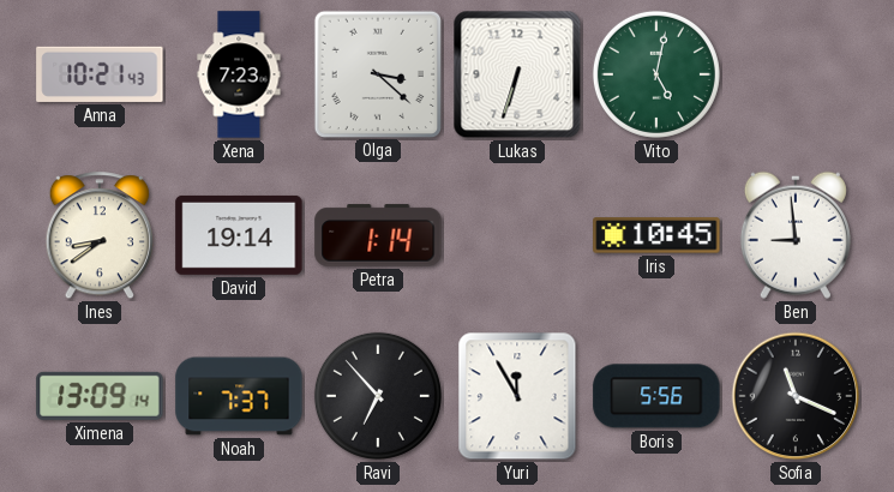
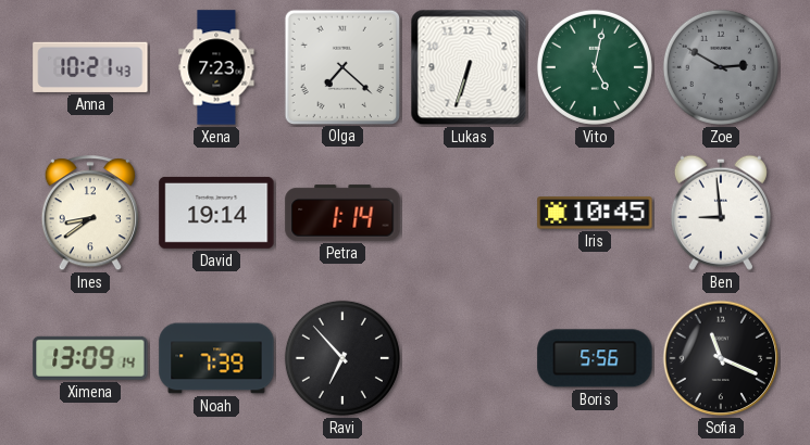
Olga: 3:22 -> 7:22
Zoe: none -> 2:50
Noah: 7:37 -> 7:39
Yuri: 11:55 -> none
